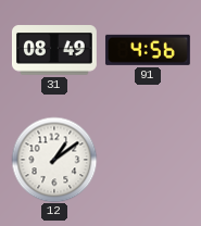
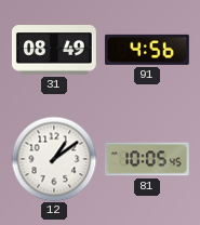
81: none -> 10:05
